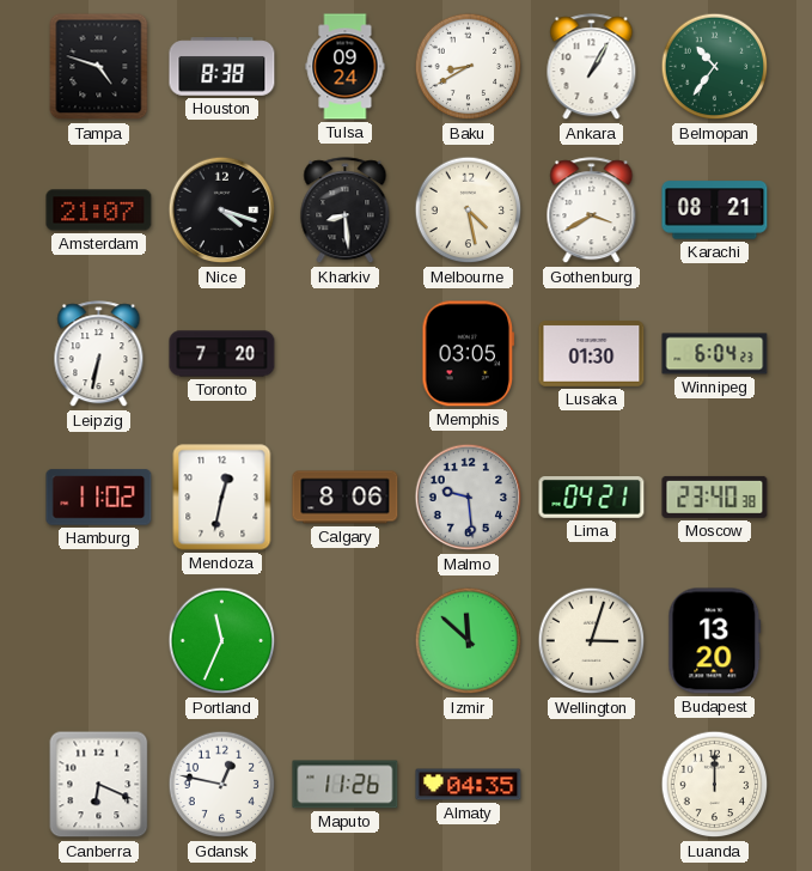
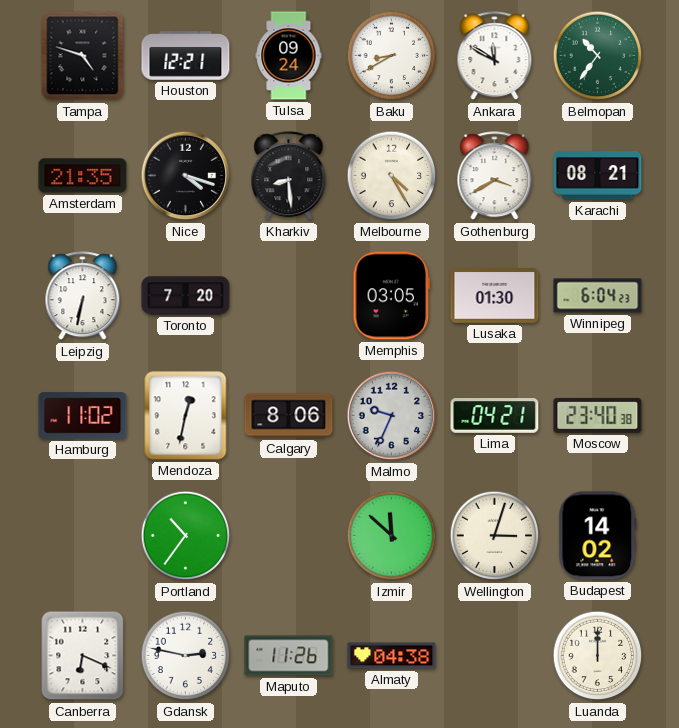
Houston: 8:38 -> 12:21
Ankara: 1:05 -> 11:50
Amsterdam: 21:07 -> 21:35
Melbourne: 4:28 -> 4:25
Malmo: 9:29 -> 9:34
Portland: 11:34 -> 10:36
Budapest: 13:20 -> 14:02
Gdansk: 12:47 -> 2:47
Almaty: 04:35 -> 04:38
